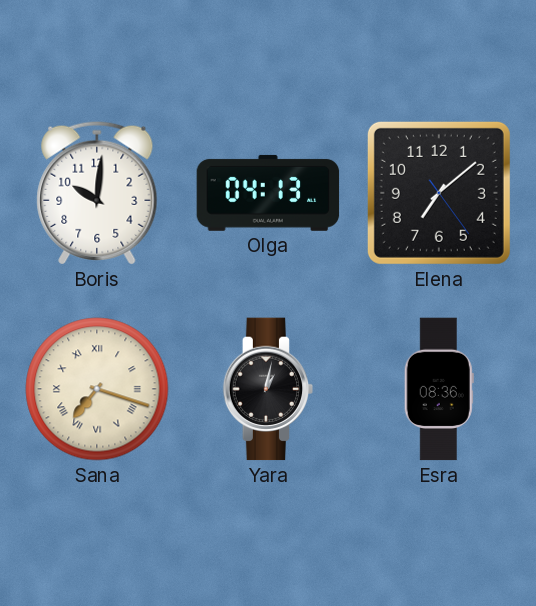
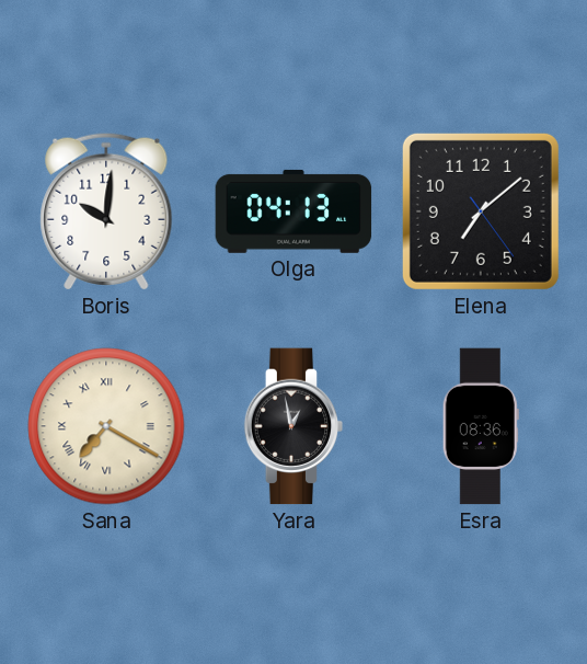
Sana: 7:18 -> 7:20
Yara: 1:02 -> 12:58
